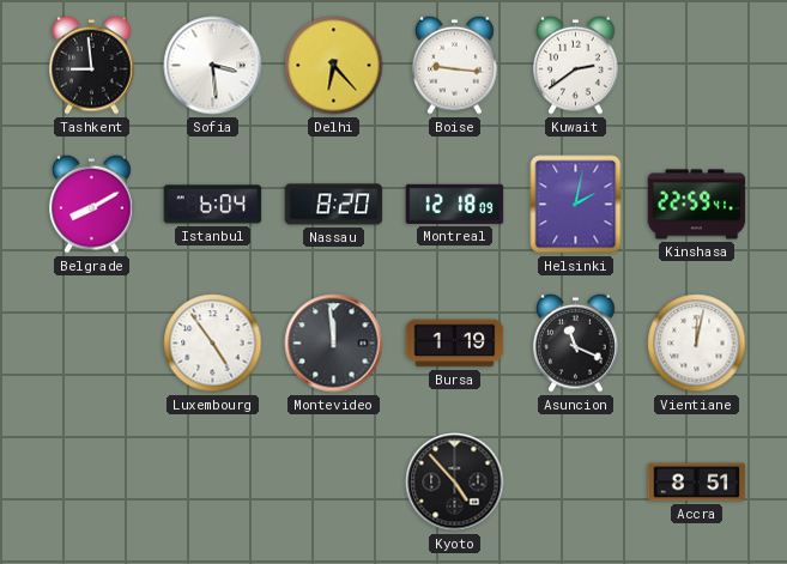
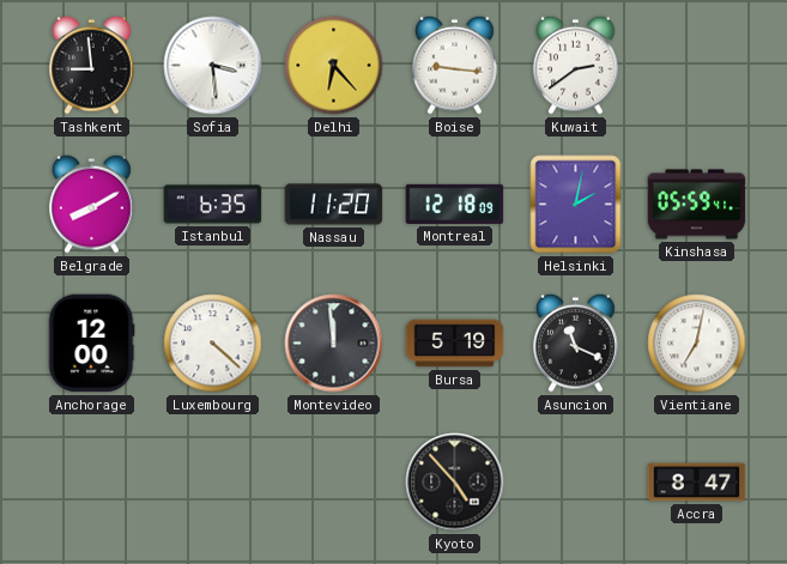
Istanbul: 6:04 -> 6:35
Nassau: 8:20 -> 11:20
Kinshasa: 22:59 -> 05:59
Anchorage: none -> 12:00
Luxembourg: 4:54 -> 4:22
Bursa: 1:19 -> 5:19
Vientiane: 12:02 -> 7:02
Accra: 8:51 -> 8:47
